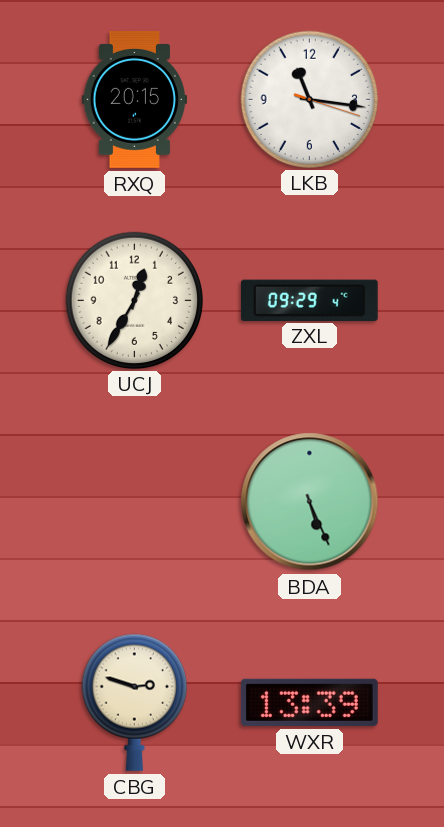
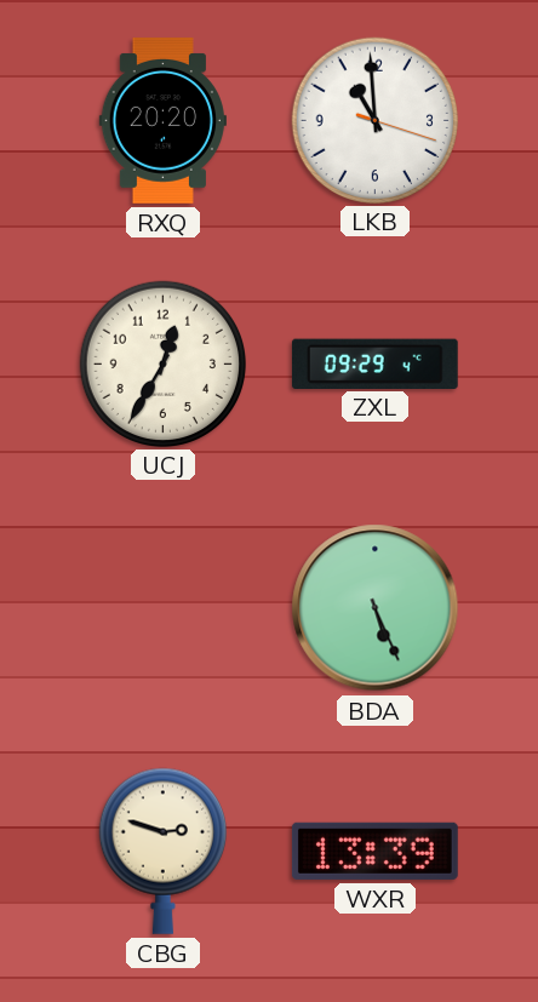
RXQ: 20:15 -> 20:20
LKB: 11:16 -> 10:59
